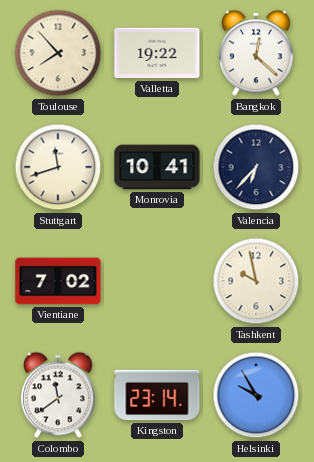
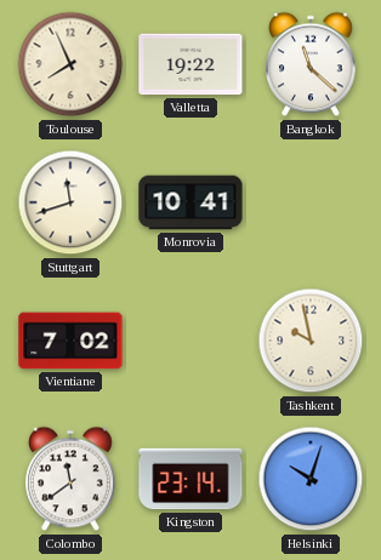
Toulouse: 7:53 -> 7:56
Bangkok: 12:22 -> 11:22
Valencia: 6:37 -> none
Helsinki: 9:55 -> 10:03
